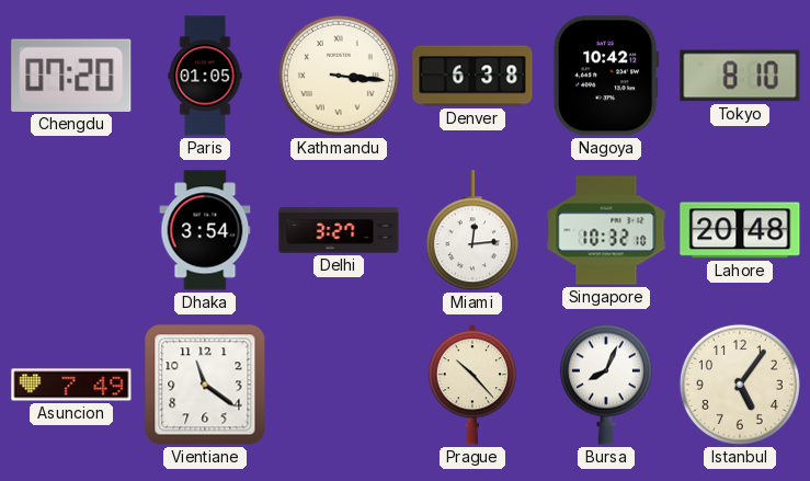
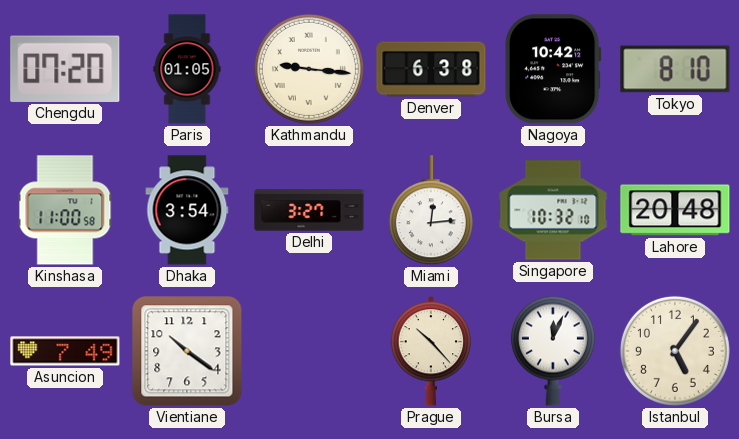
Kathmandu: 3:16 -> 9:16
Kinshasa: none -> 11:00
Vientiane: 11:21 -> 10:21
Bursa: 8:04 -> 12:04
